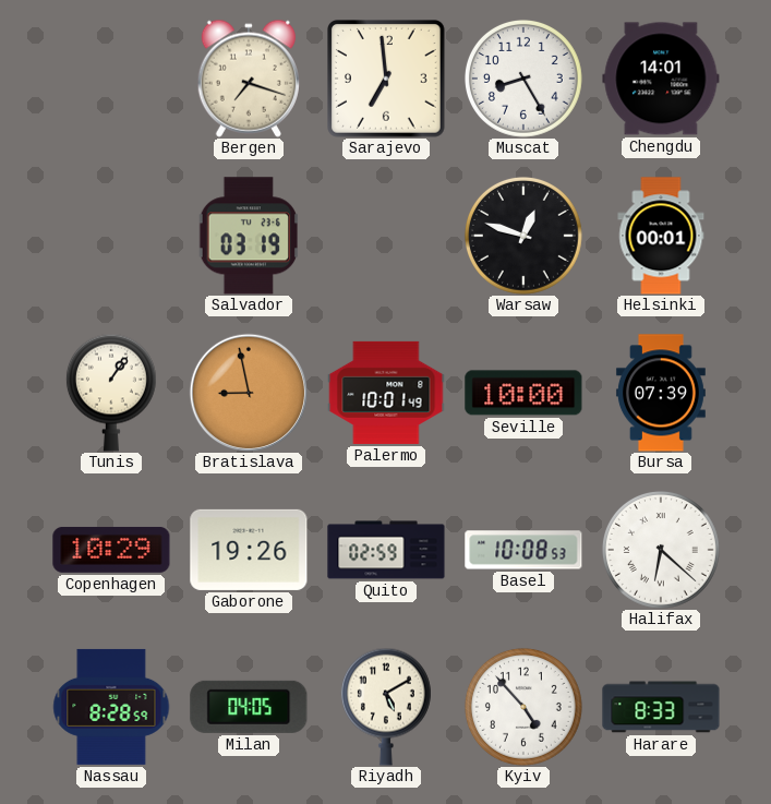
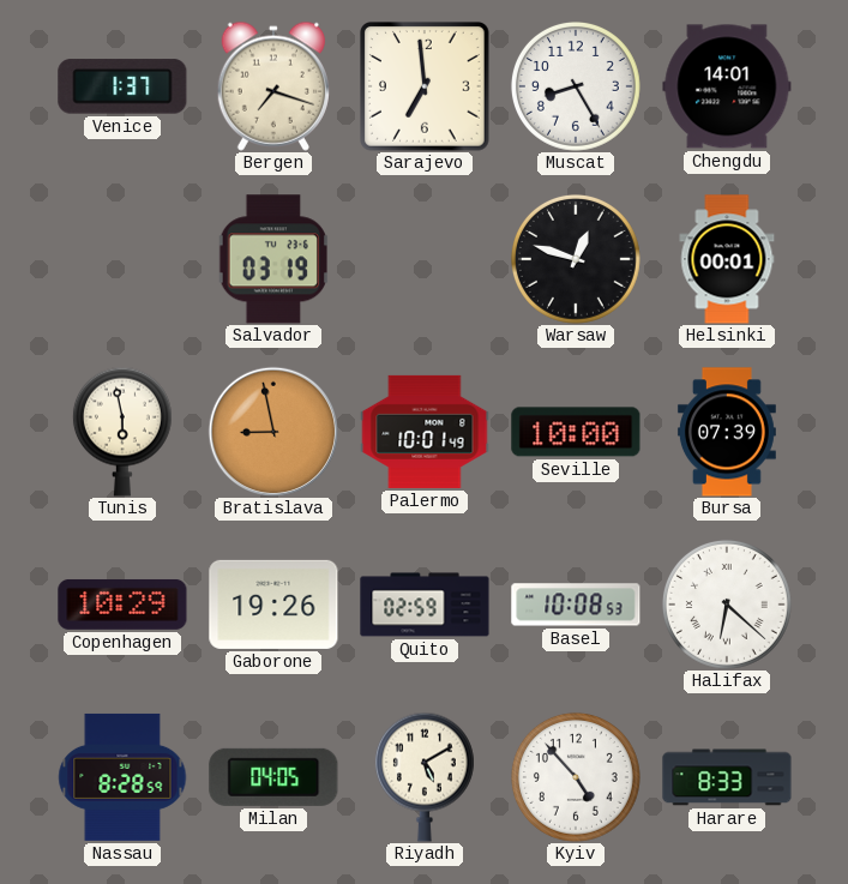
Venice: none -> 1:37
Tunis: 1:06 -> 5:58
